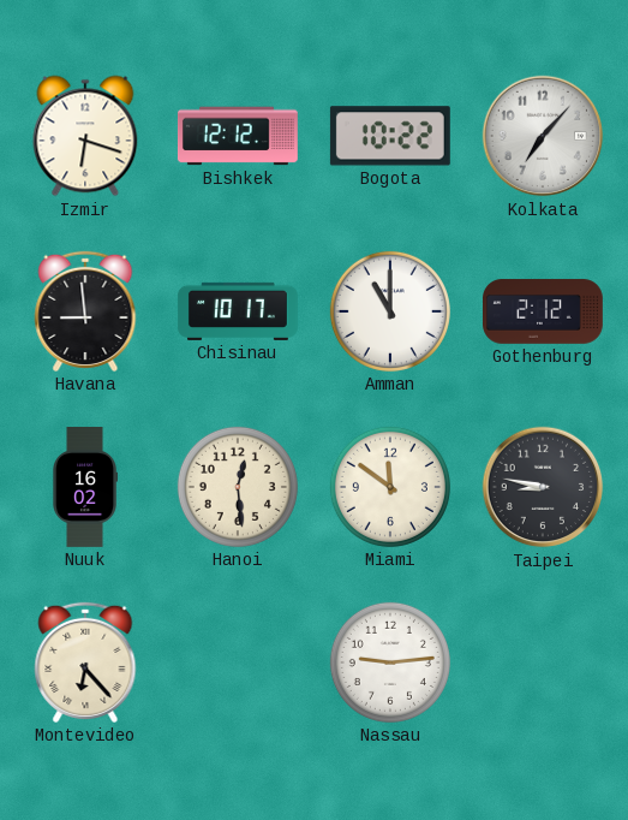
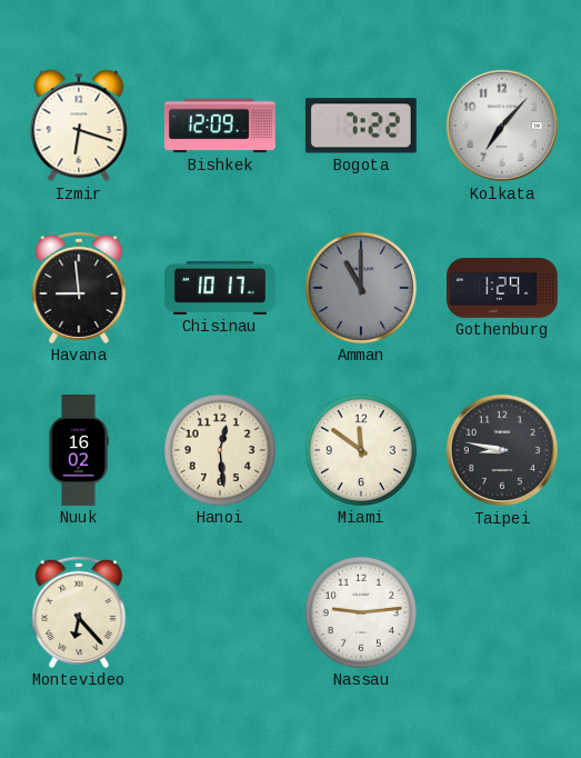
Bishkek: 12:12 -> 12:09
Bogota: 10:22 -> 7:22
Amman dial: white -> grey
Gothenburg: 2:12 -> 1:29
